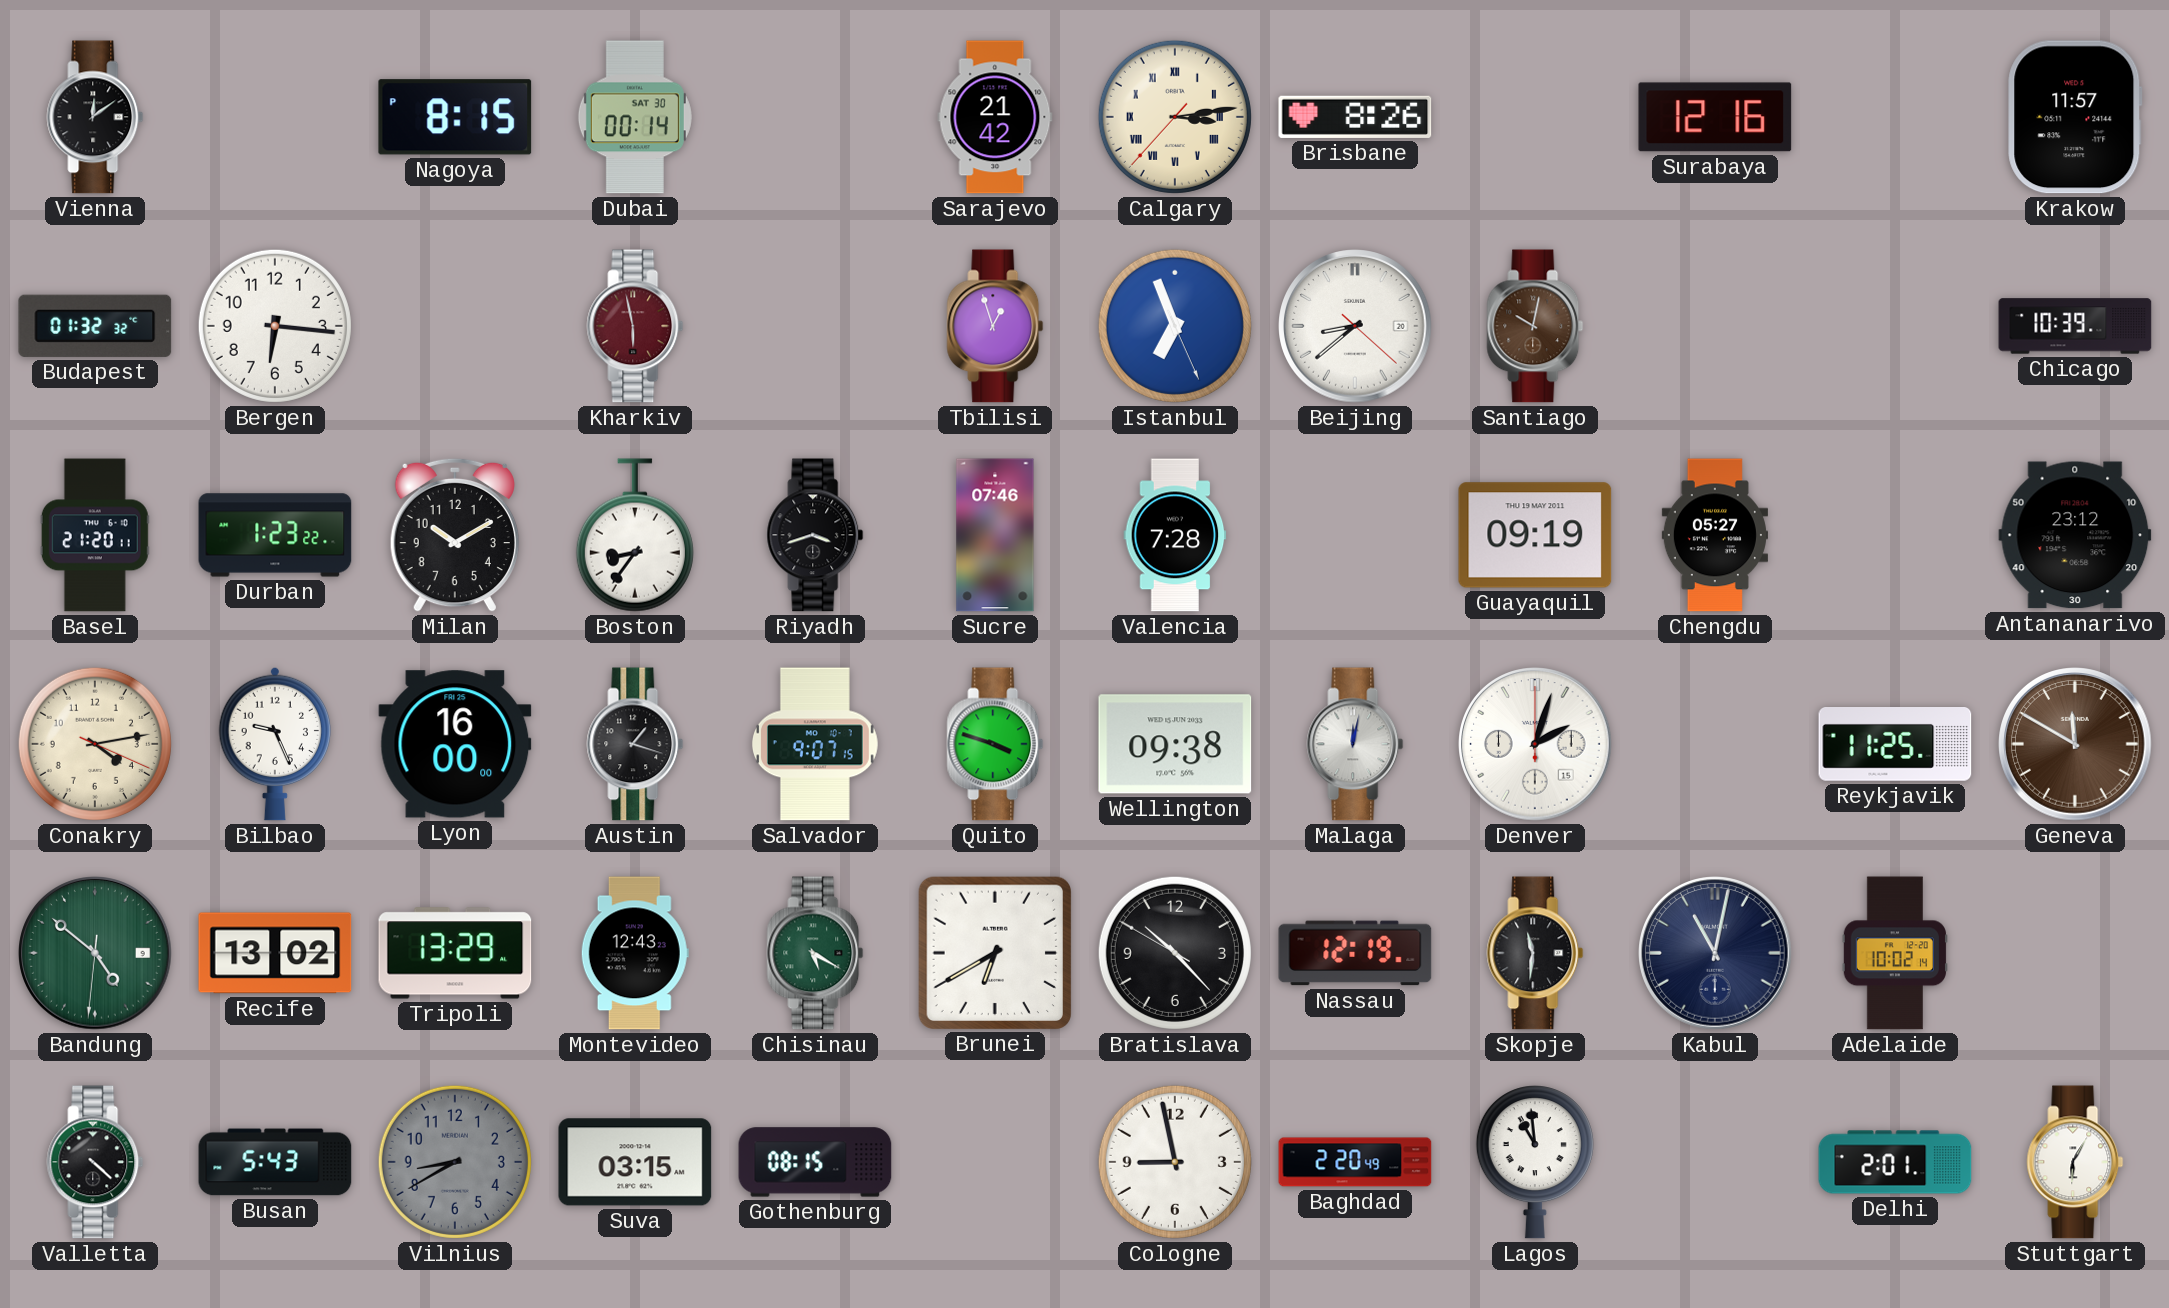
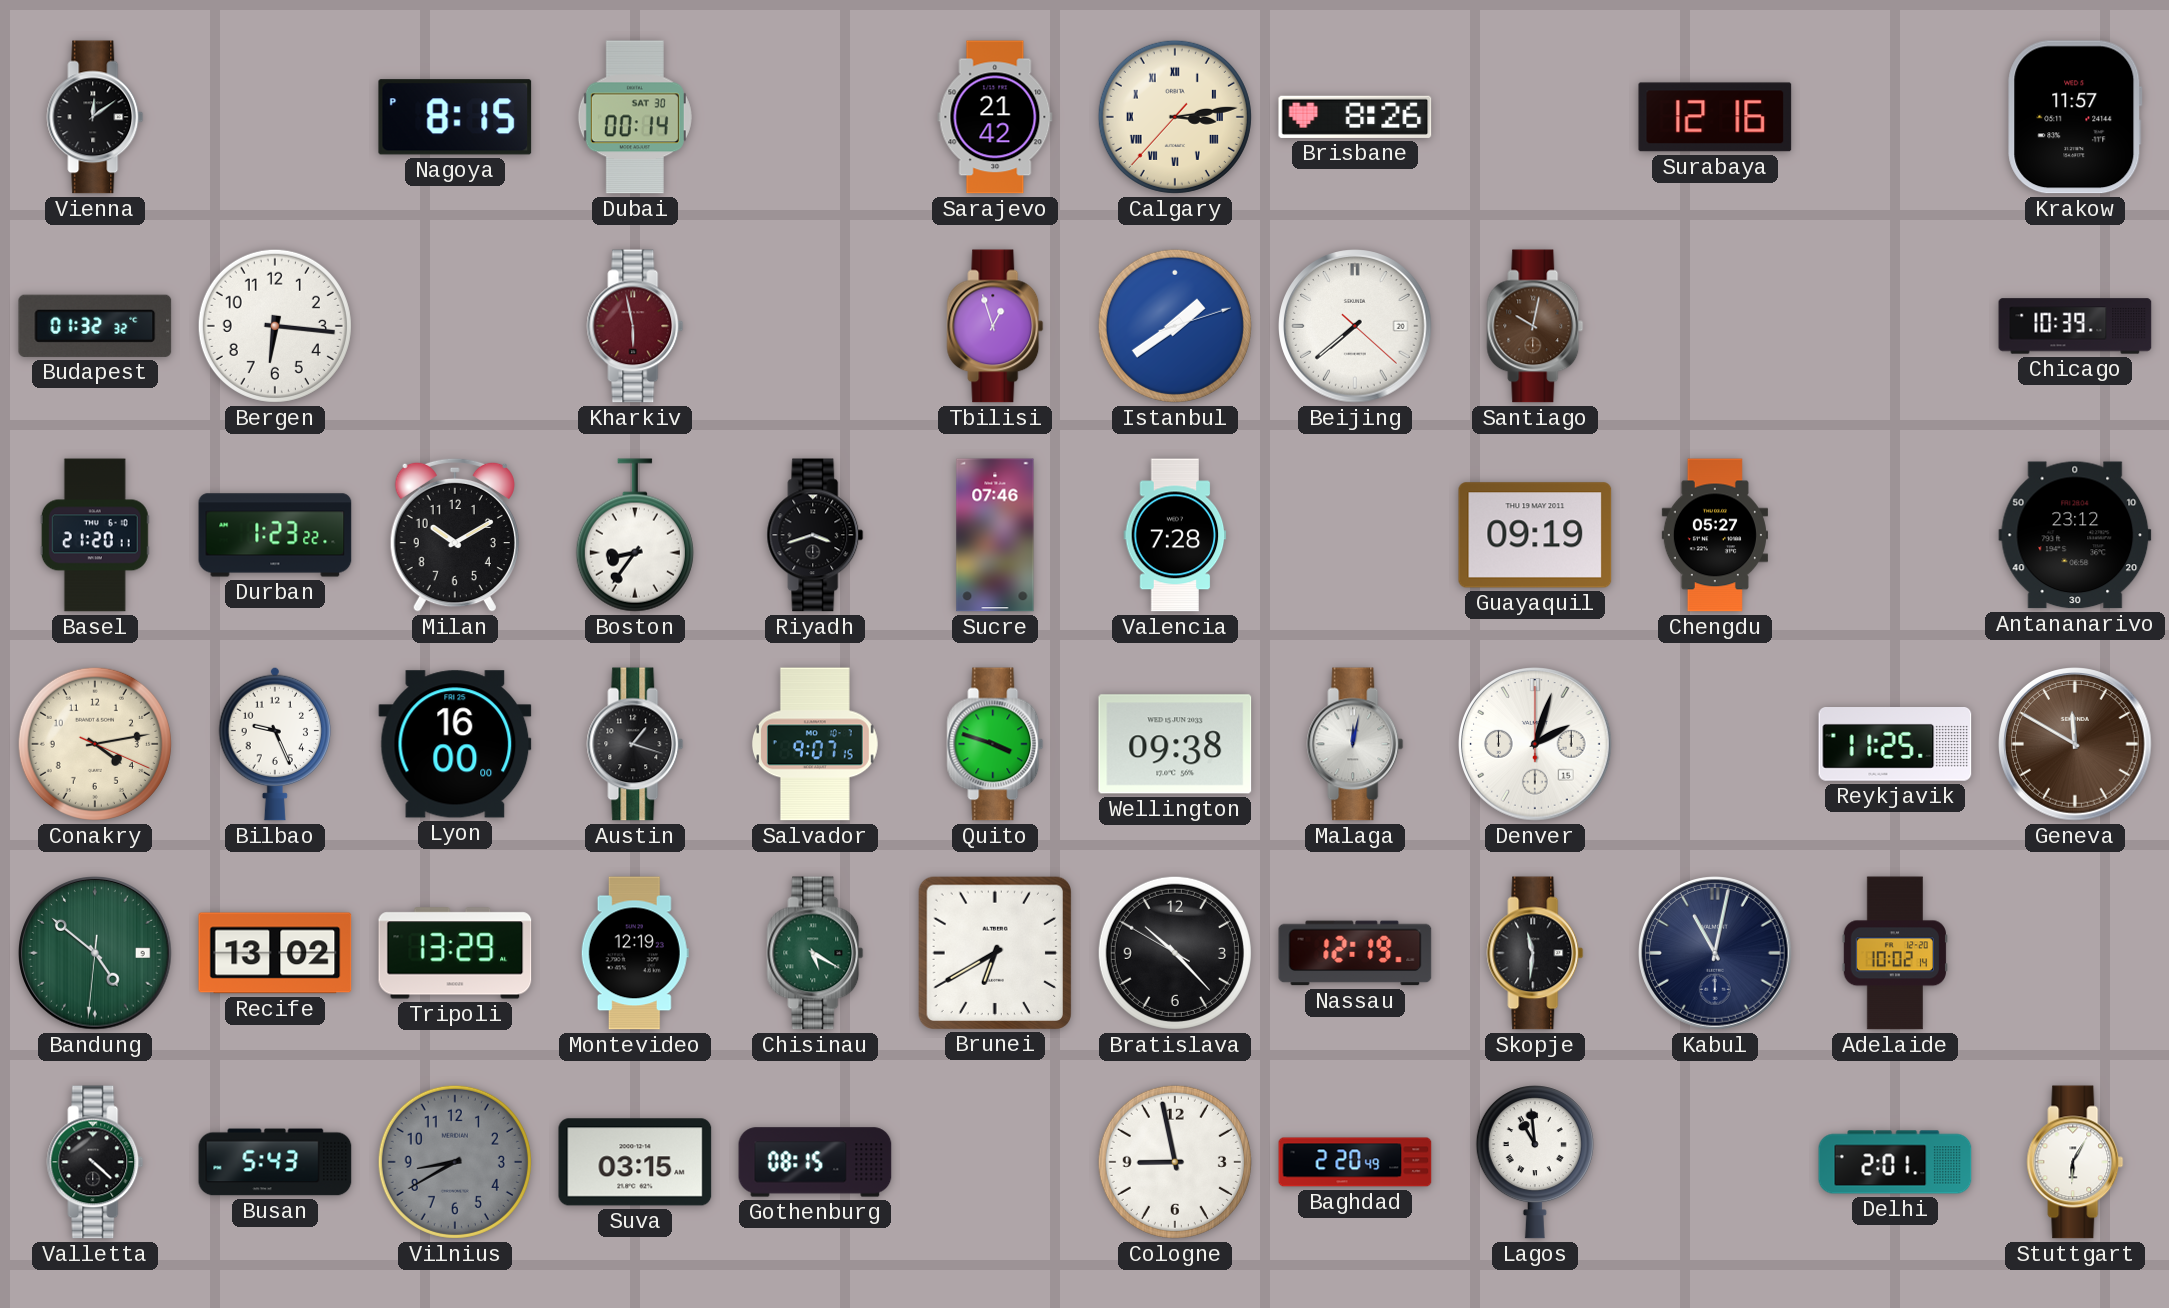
Istanbul: 6:56 -> 1:39
Beijing: 8:38 -> 7:38
Montevideo: 12:43 -> 12:19
